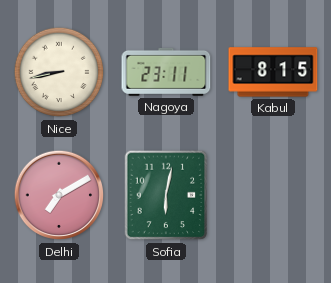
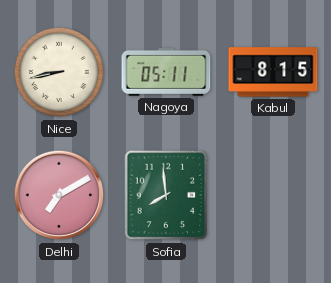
Nagoya: 23:11 -> 05:11
Sofia: 6:02 -> 7:59
